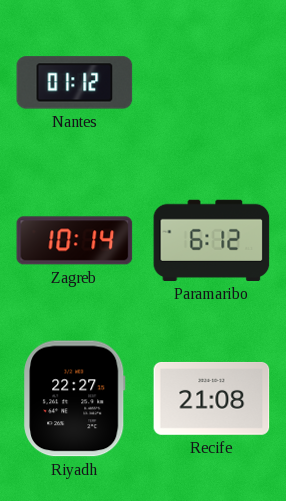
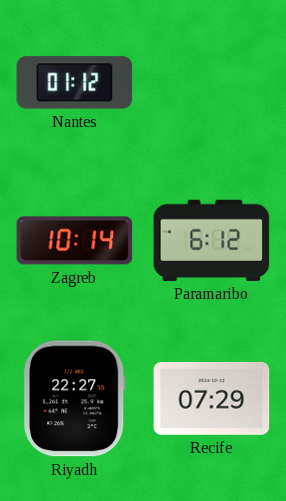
Recife: 21:08 -> 07:29
